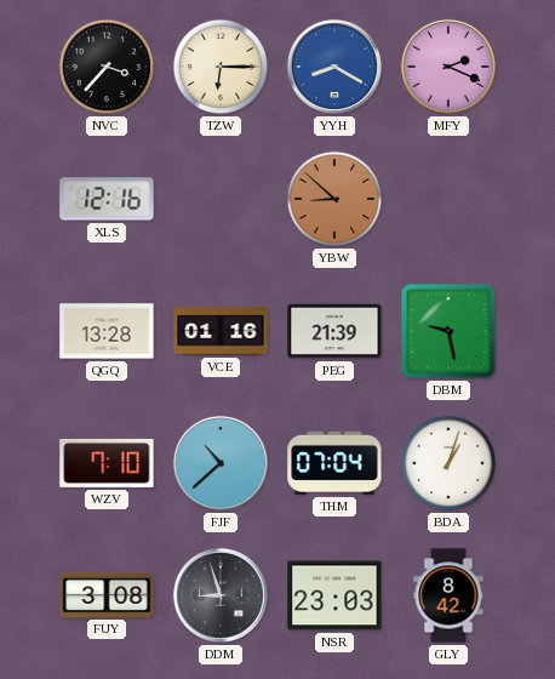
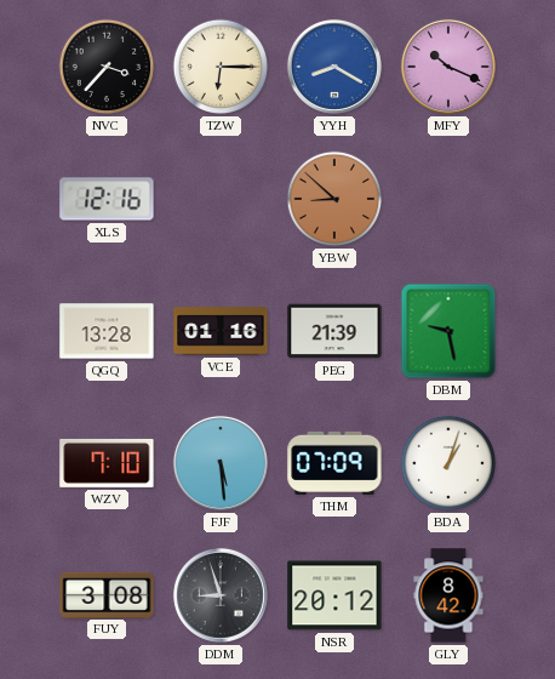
MFY: 2:19 -> 10:19
FJF: 10:38 -> 5:29
THM: 07:04 -> 07:09
NSR: 23:03 -> 20:12
